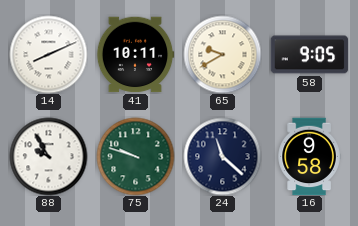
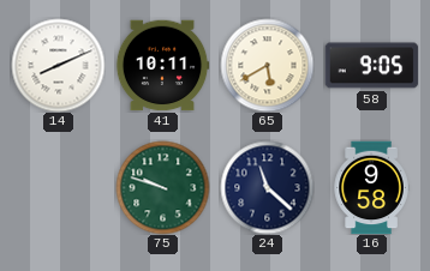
65: 9:40 -> 5:40
88: 9:55 -> none
